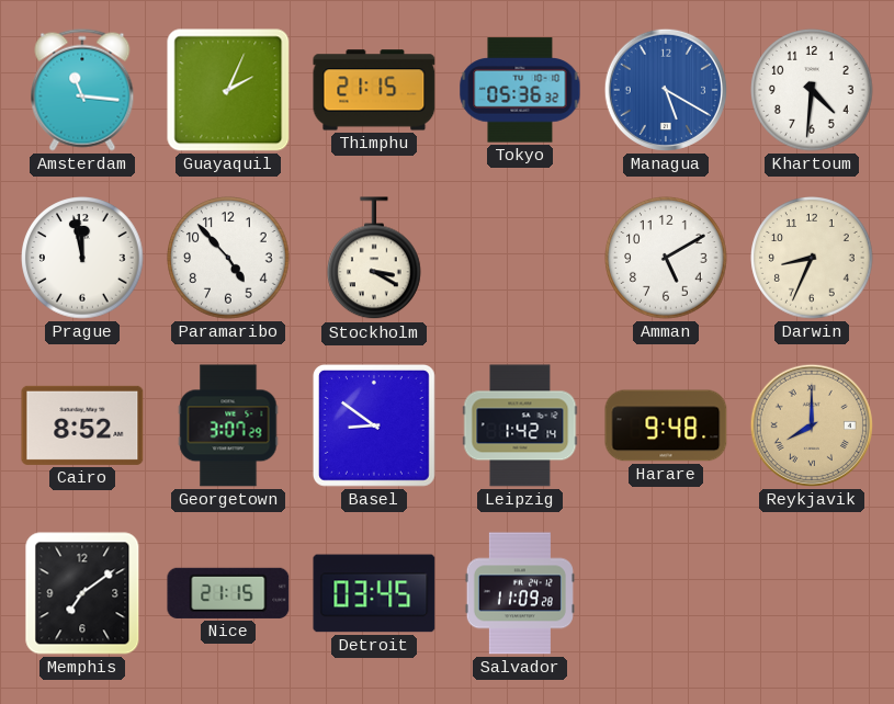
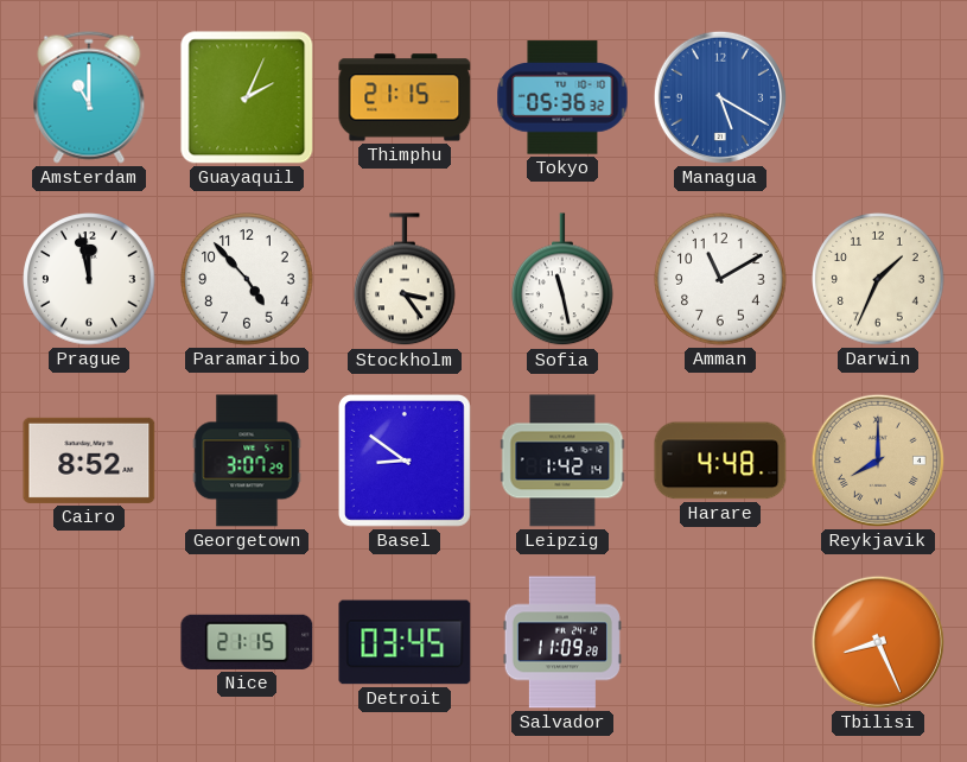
Amsterdam: 11:16 -> 11:00
Khartoum: 4:31 -> none
Stockholm: 3:20 -> 3:24
Sofia: none -> 11:28
Amman: 5:10 -> 11:10
Darwin: 8:34 -> 1:34
Harare: 9:48 -> 4:48
Memphis: 7:09 -> none
Tbilisi: none -> 8:26
